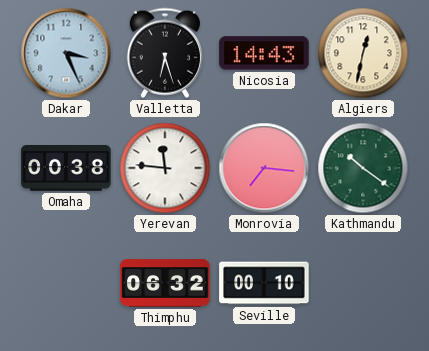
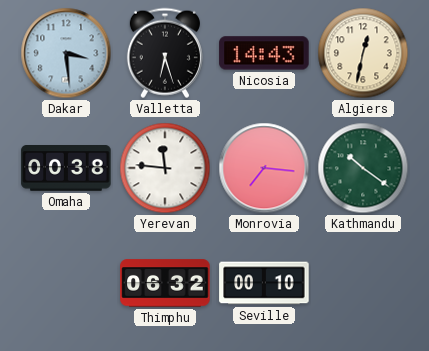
Dakar: 3:26 -> 3:29
